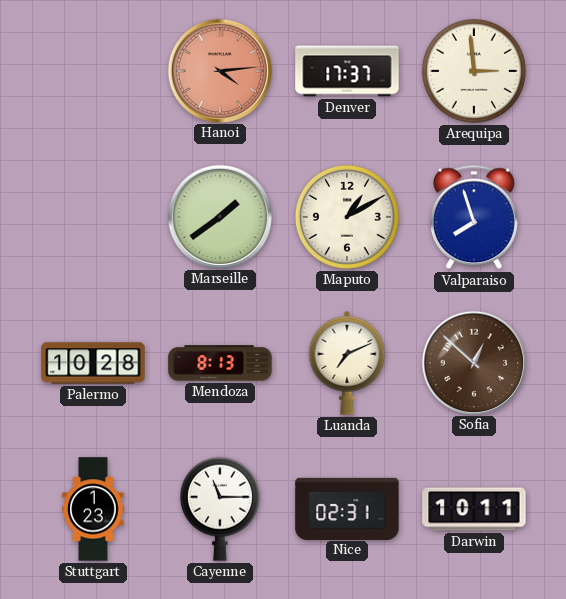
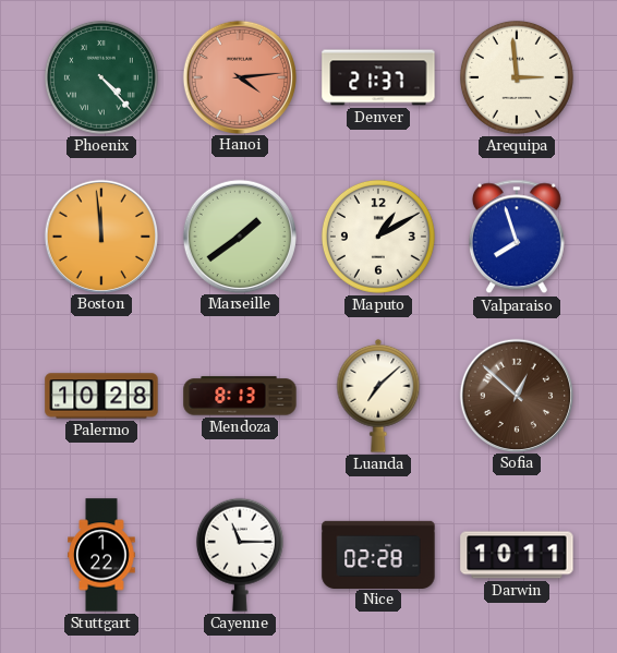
Phoenix: none -> 4:23
Denver: 17:37 -> 21:37
Boston: none -> 11:59
Luanda: 7:11 -> 7:08
Stuttgart: 1:23 -> 1:22
Nice: 02:31 -> 02:28
